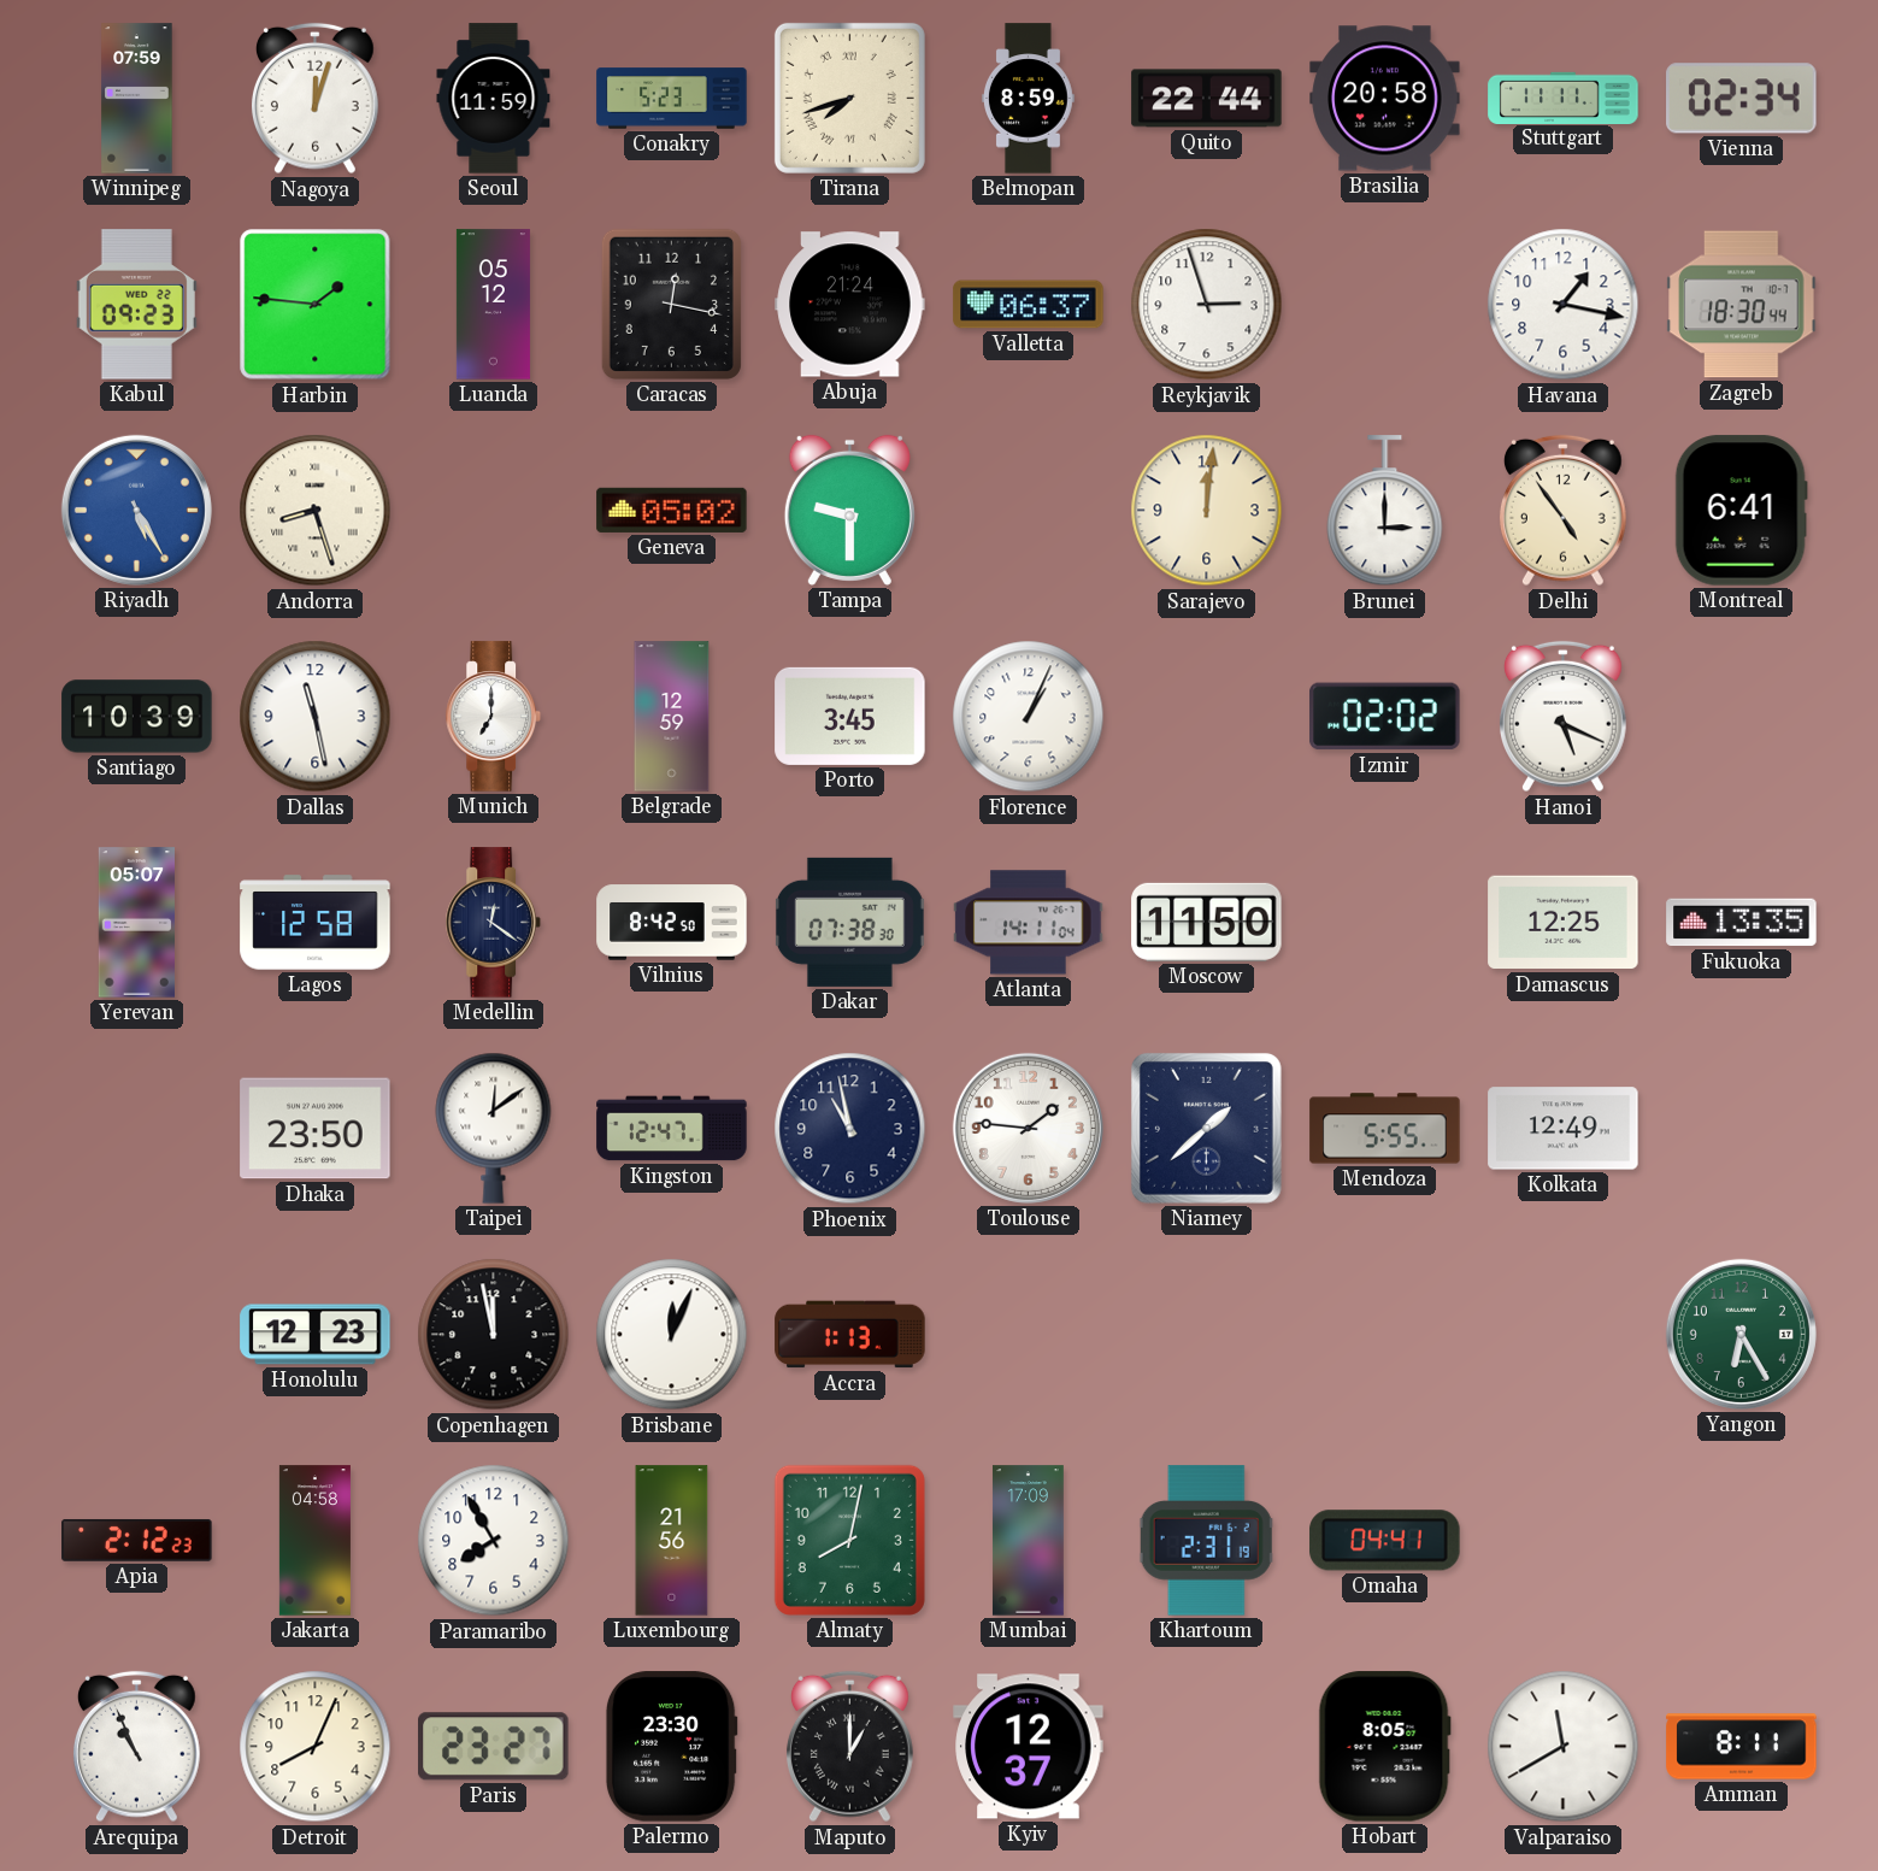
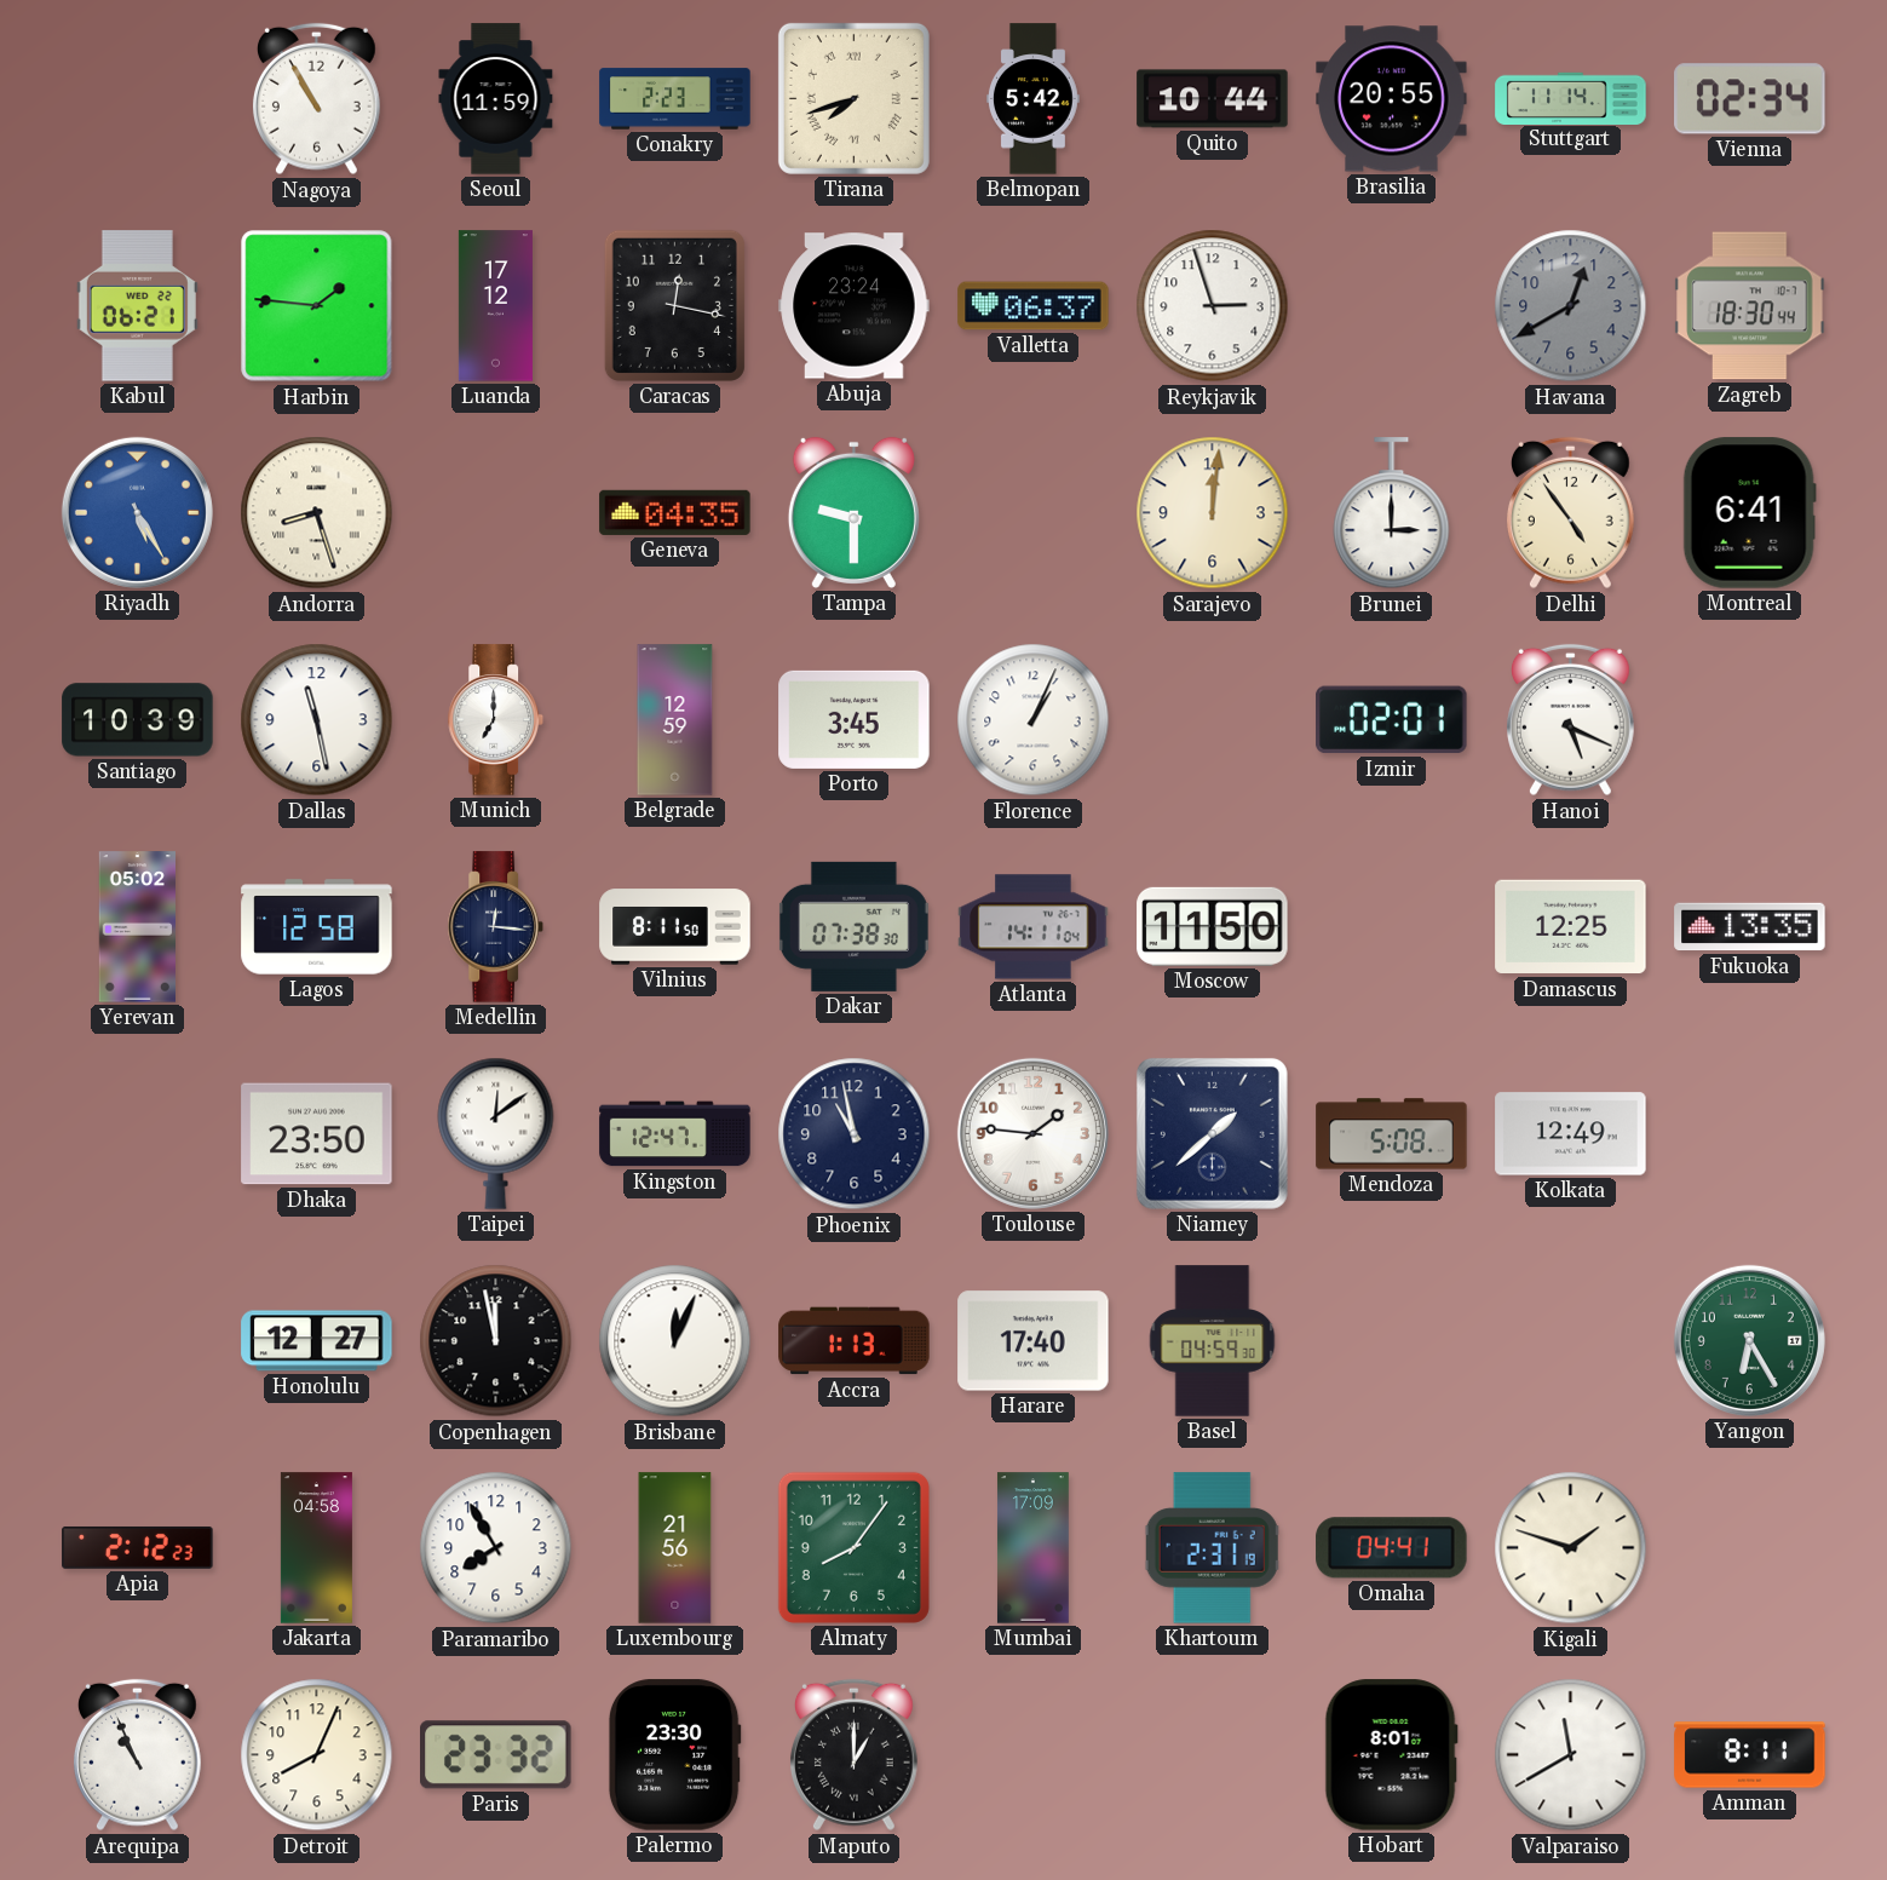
Winnipeg: 07:59 -> none
Nagoya: 12:03 -> 10:55
Conakry: 5:23 -> 2:23
Belmopan: 8:59 -> 5:42
Quito: 22:44 -> 10:44
Brasilia: 20:58 -> 20:55
Stuttgart: 11:11 -> 11:14
Kabul: 09:23 -> 06:21
Luanda: 05:12 -> 17:12
Abuja: 21:24 -> 23:24
Havana: 1:17 -> 12:40
Havana dial: white -> grey
Geneva: 05:02 -> 04:35
Izmir: 02:02 -> 02:01
Yerevan: 05:07 -> 05:02
Medellin: 12:21 -> 12:16
Vilnius: 8:42 -> 8:11
Mendoza: 5:55 -> 5:08
Honolulu: 12:23 -> 12:27
Harare: none -> 17:40
Basel: none -> 04:59
Almaty: 8:02 -> 8:06
Kigali: none -> 1:48
Paris: 23:27 -> 23:32
Kyiv: 12:37 -> none
Hobart: 8:05 -> 8:01
